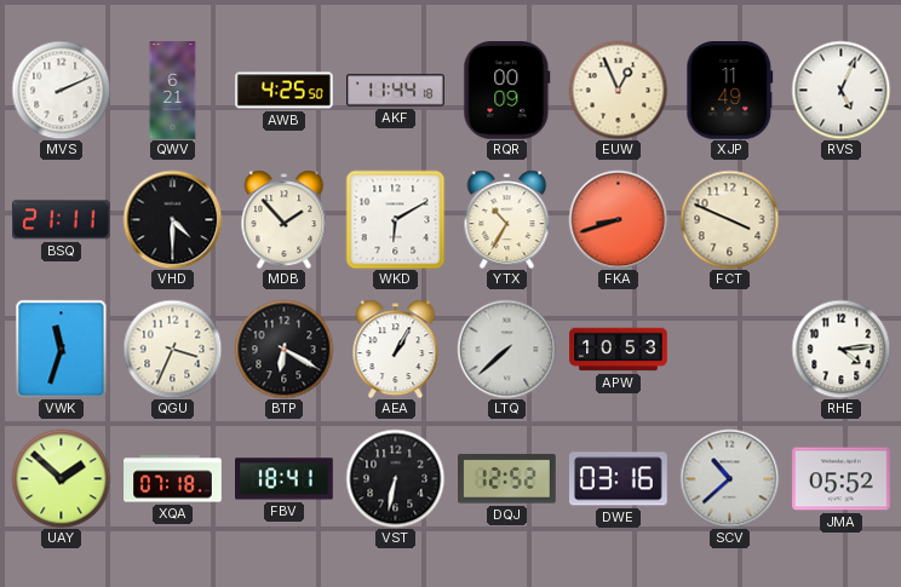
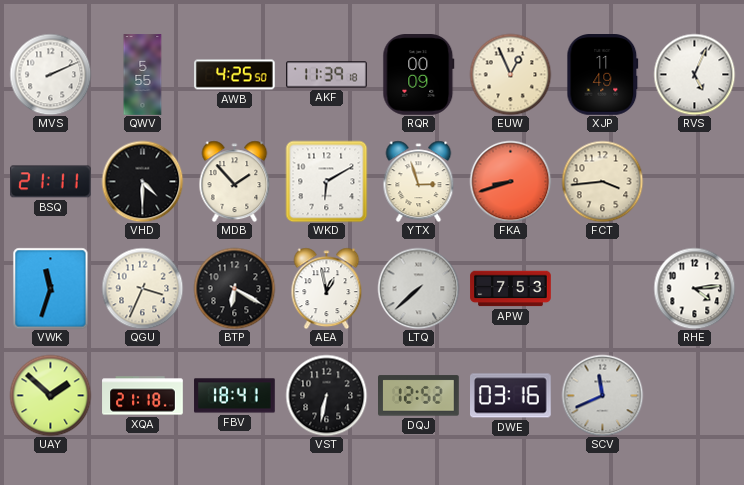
QWV: 6:21 -> 5:55
AKF: 11:44 -> 11:39
YTX: 10:35 -> 2:57
FCT: 3:49 -> 3:44
AEA: 1:05 -> 12:58
APW: 10:53 -> 7:53
XQA: 07:18 -> 21:18
SCV: 10:38 -> 11:41
JMA: 05:52 -> none
